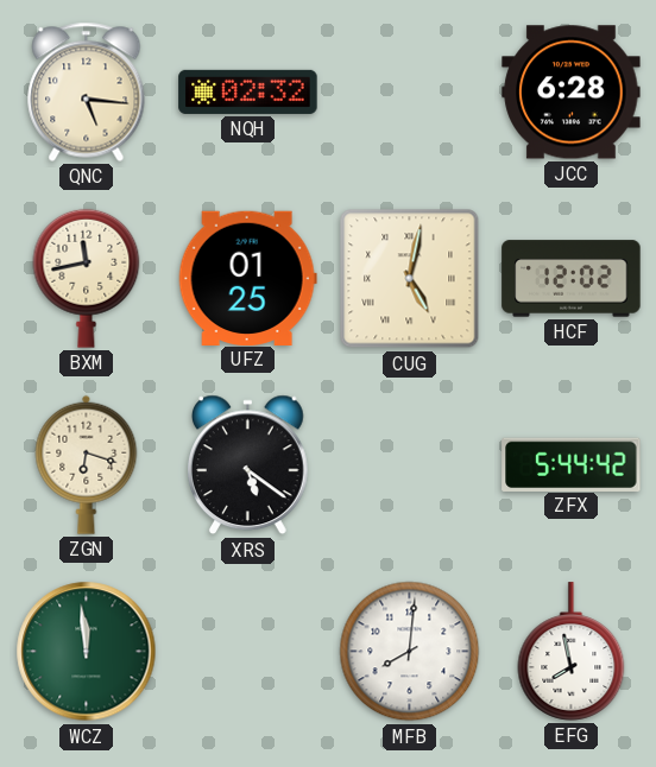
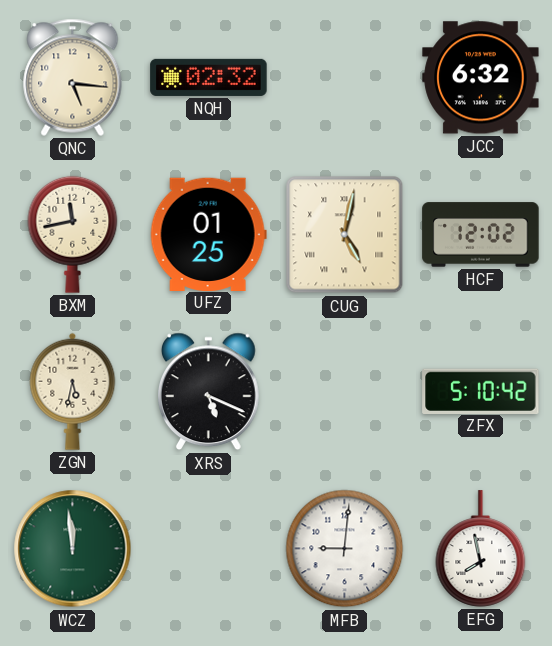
JCC: 6:28 -> 6:32
ZGN: 6:18 -> 5:32
XRS: 5:21 -> 5:19
ZFX: 5:44 -> 5:10
MFB: 8:01 -> 9:01
